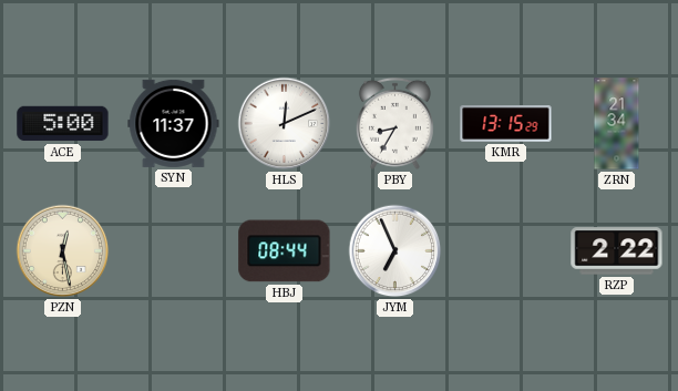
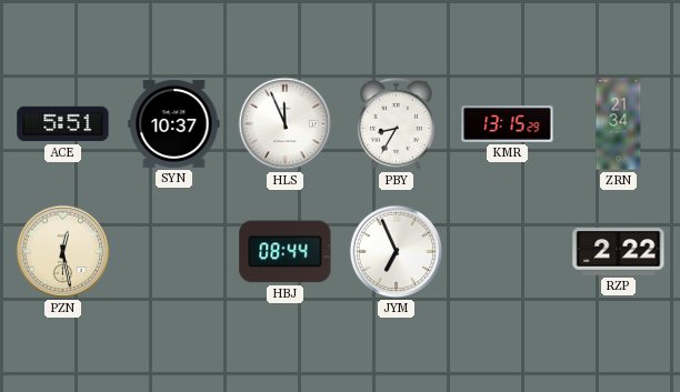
ACE: 5:00 -> 5:51
SYN: 11:37 -> 10:37
HLS: 12:11 -> 11:56
